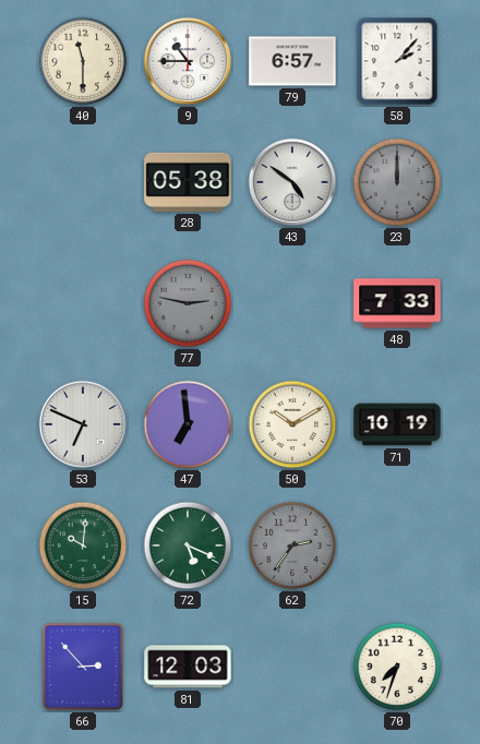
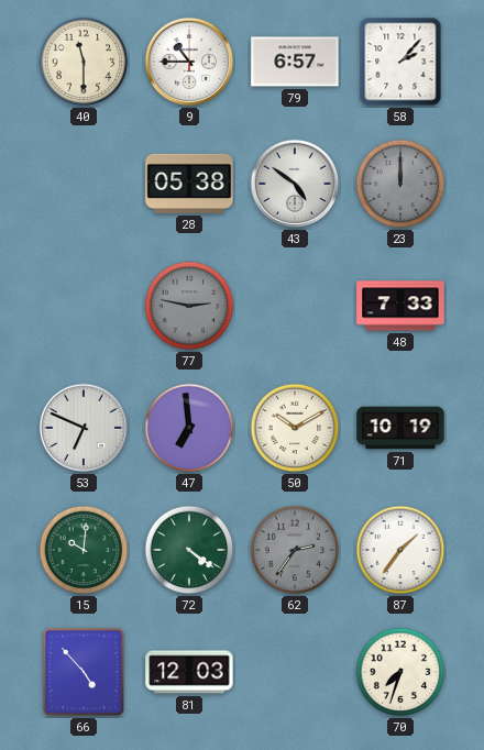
72: 5:19 -> 4:21
87: none -> 1:36
66: 2:53 -> 4:53
